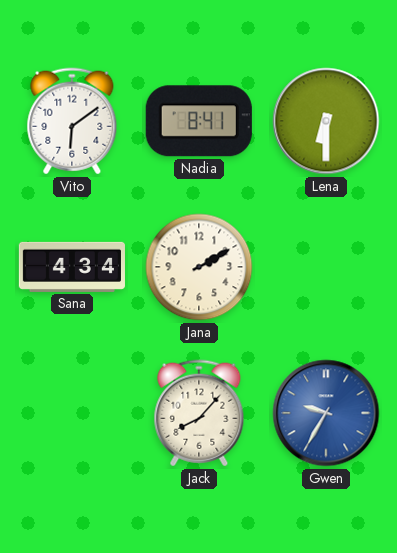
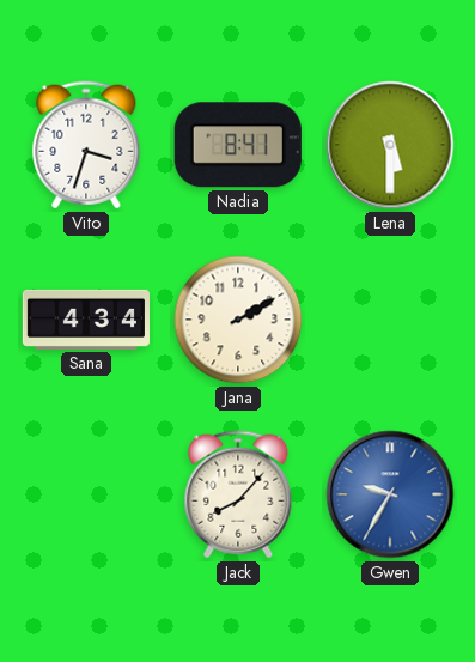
Vito: 6:09 -> 3:33
Lena: 6:30 -> 5:30
